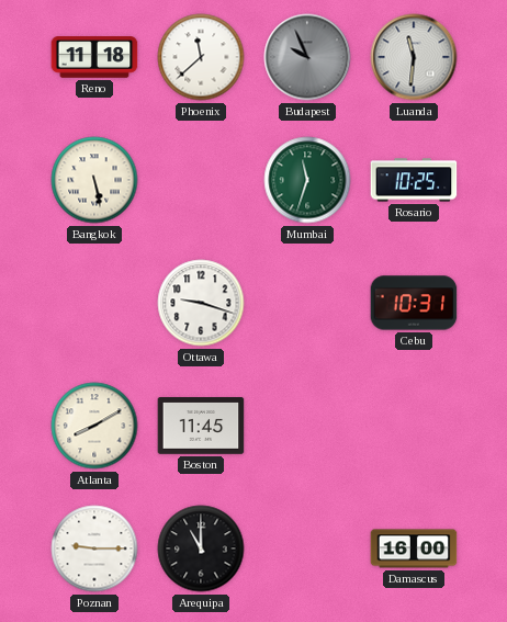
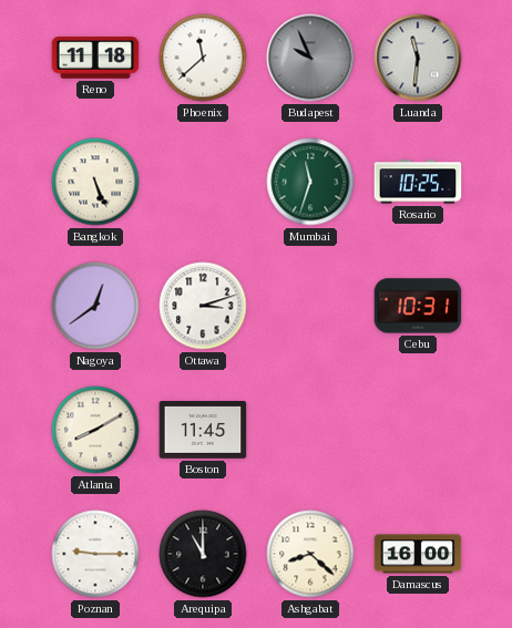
Bangkok: 5:28 -> 5:26
Nagoya: none -> 12:39
Ottawa: 9:18 -> 3:12
Ashgabat: none -> 8:22
